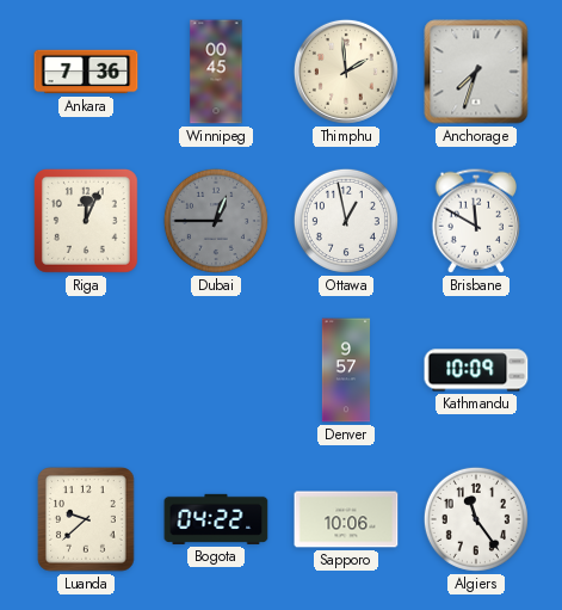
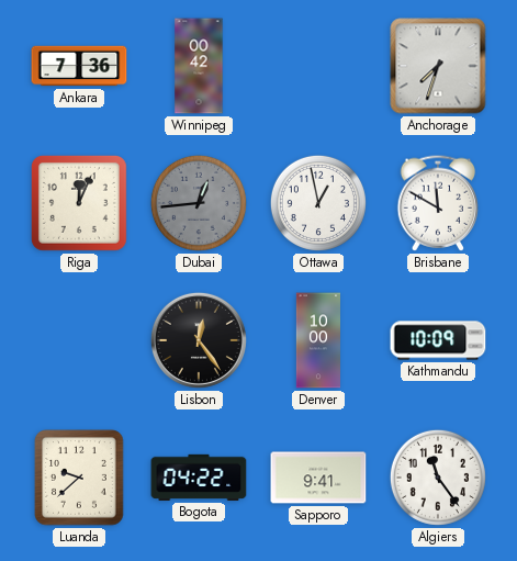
Winnipeg: 00:45 -> 00:42
Thimphu: 1:59 -> none
Dubai: 12:45 -> 12:44
Lisbon: none -> 12:24
Denver: 9:57 -> 10:00
Sapporo: 10:06 -> 9:41
